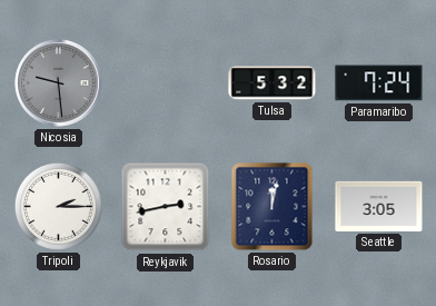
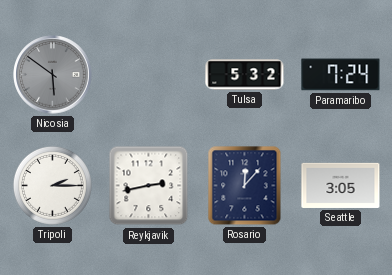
Nicosia: 9:29 -> 5:51
Rosario: 12:02 -> 12:07
